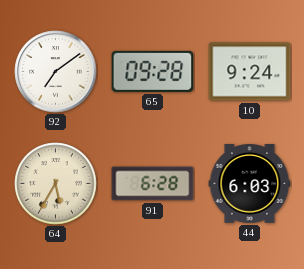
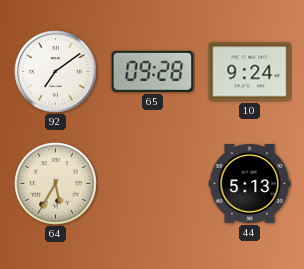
91: 6:28 -> none
44: 6:03 -> 5:13
